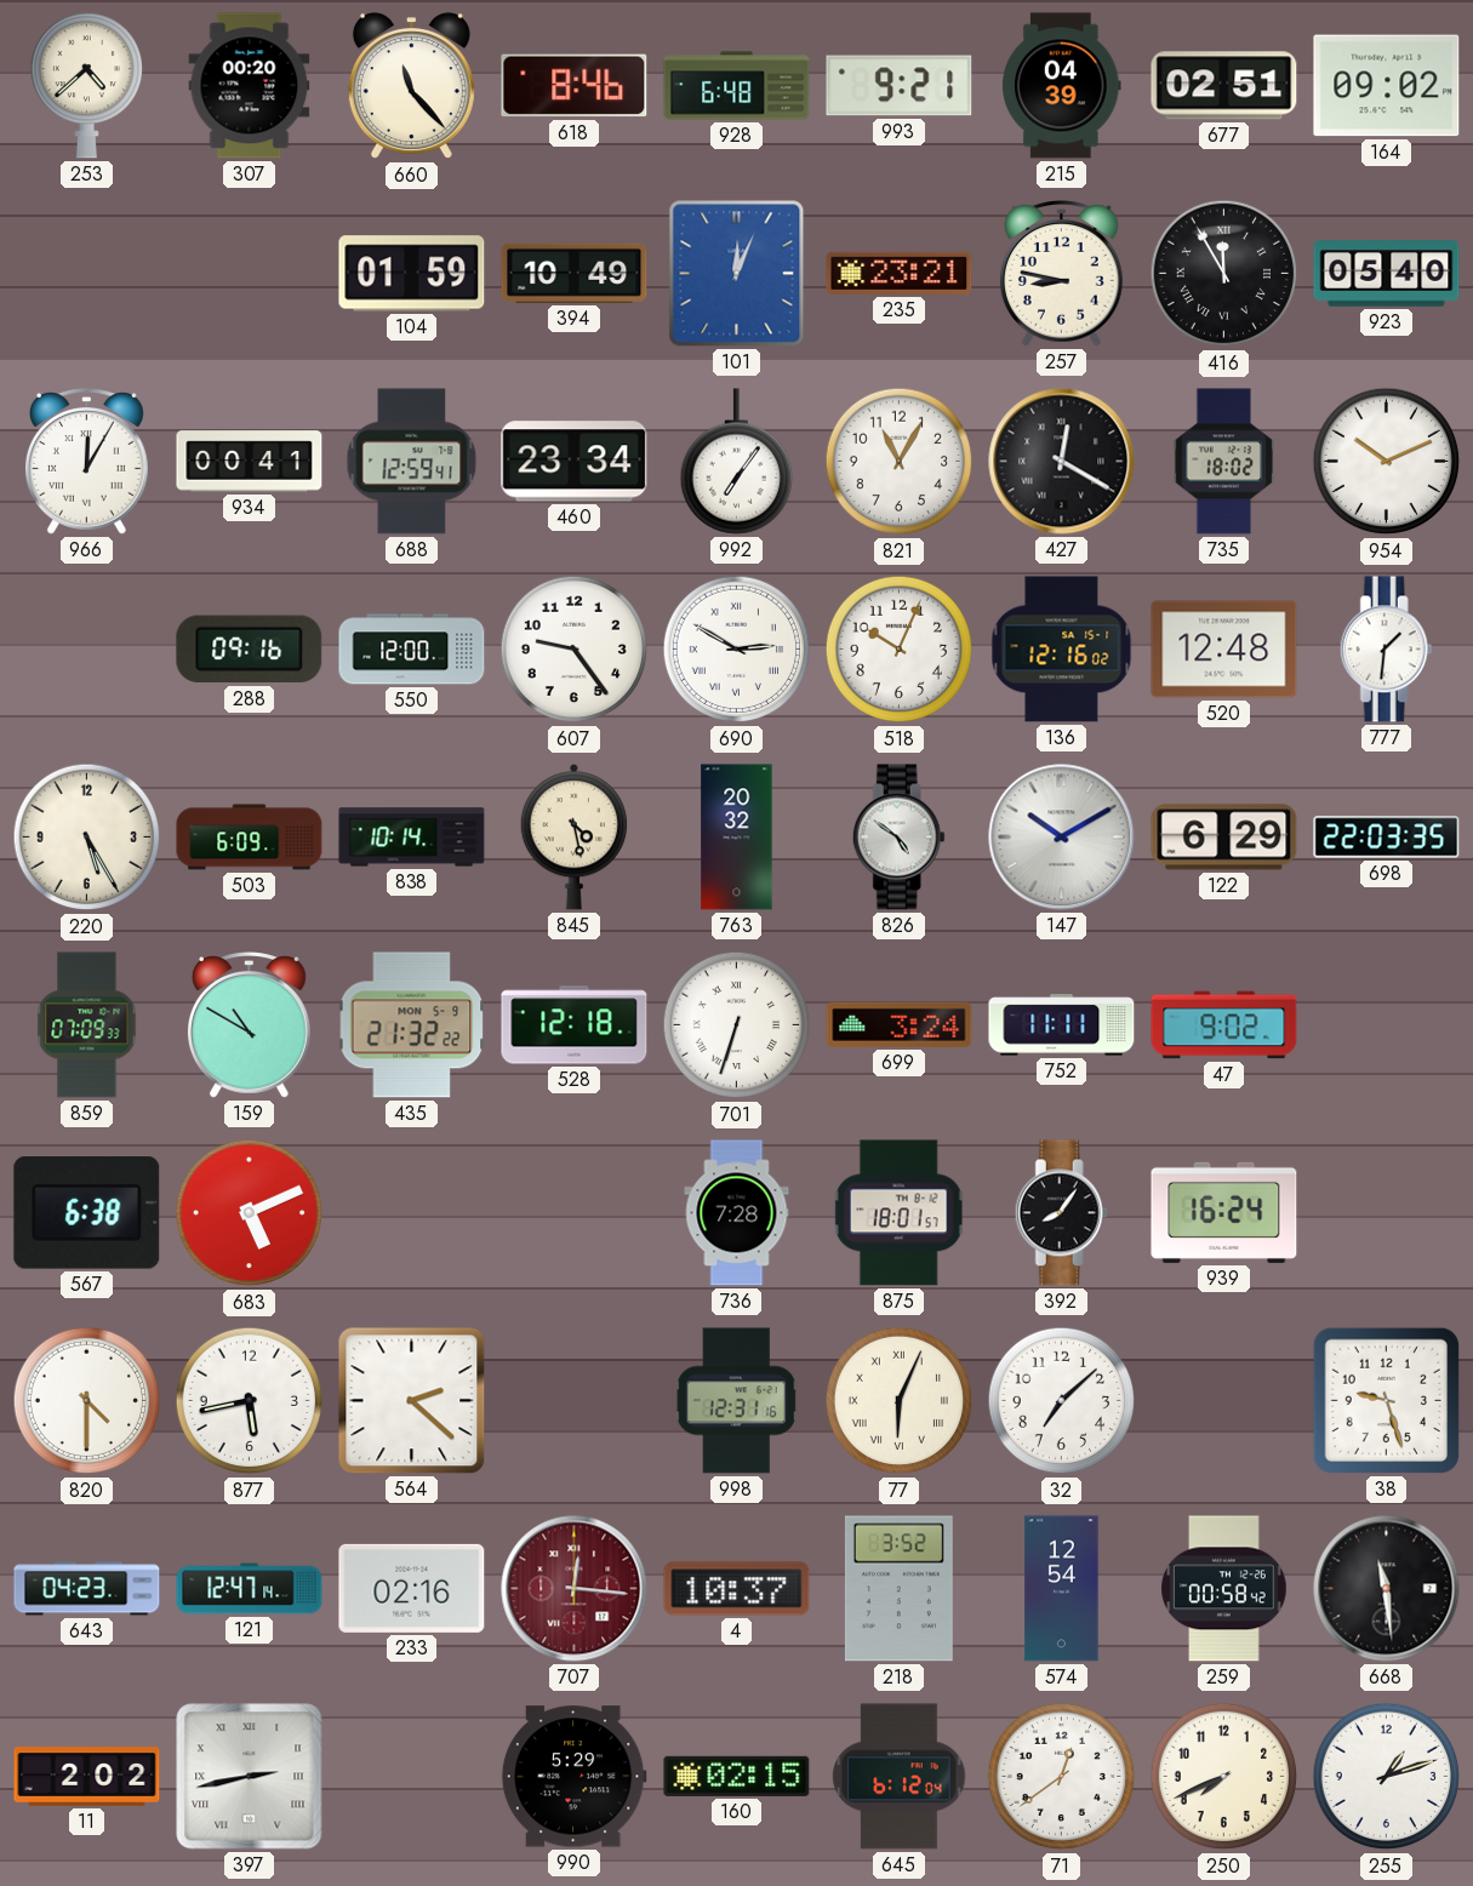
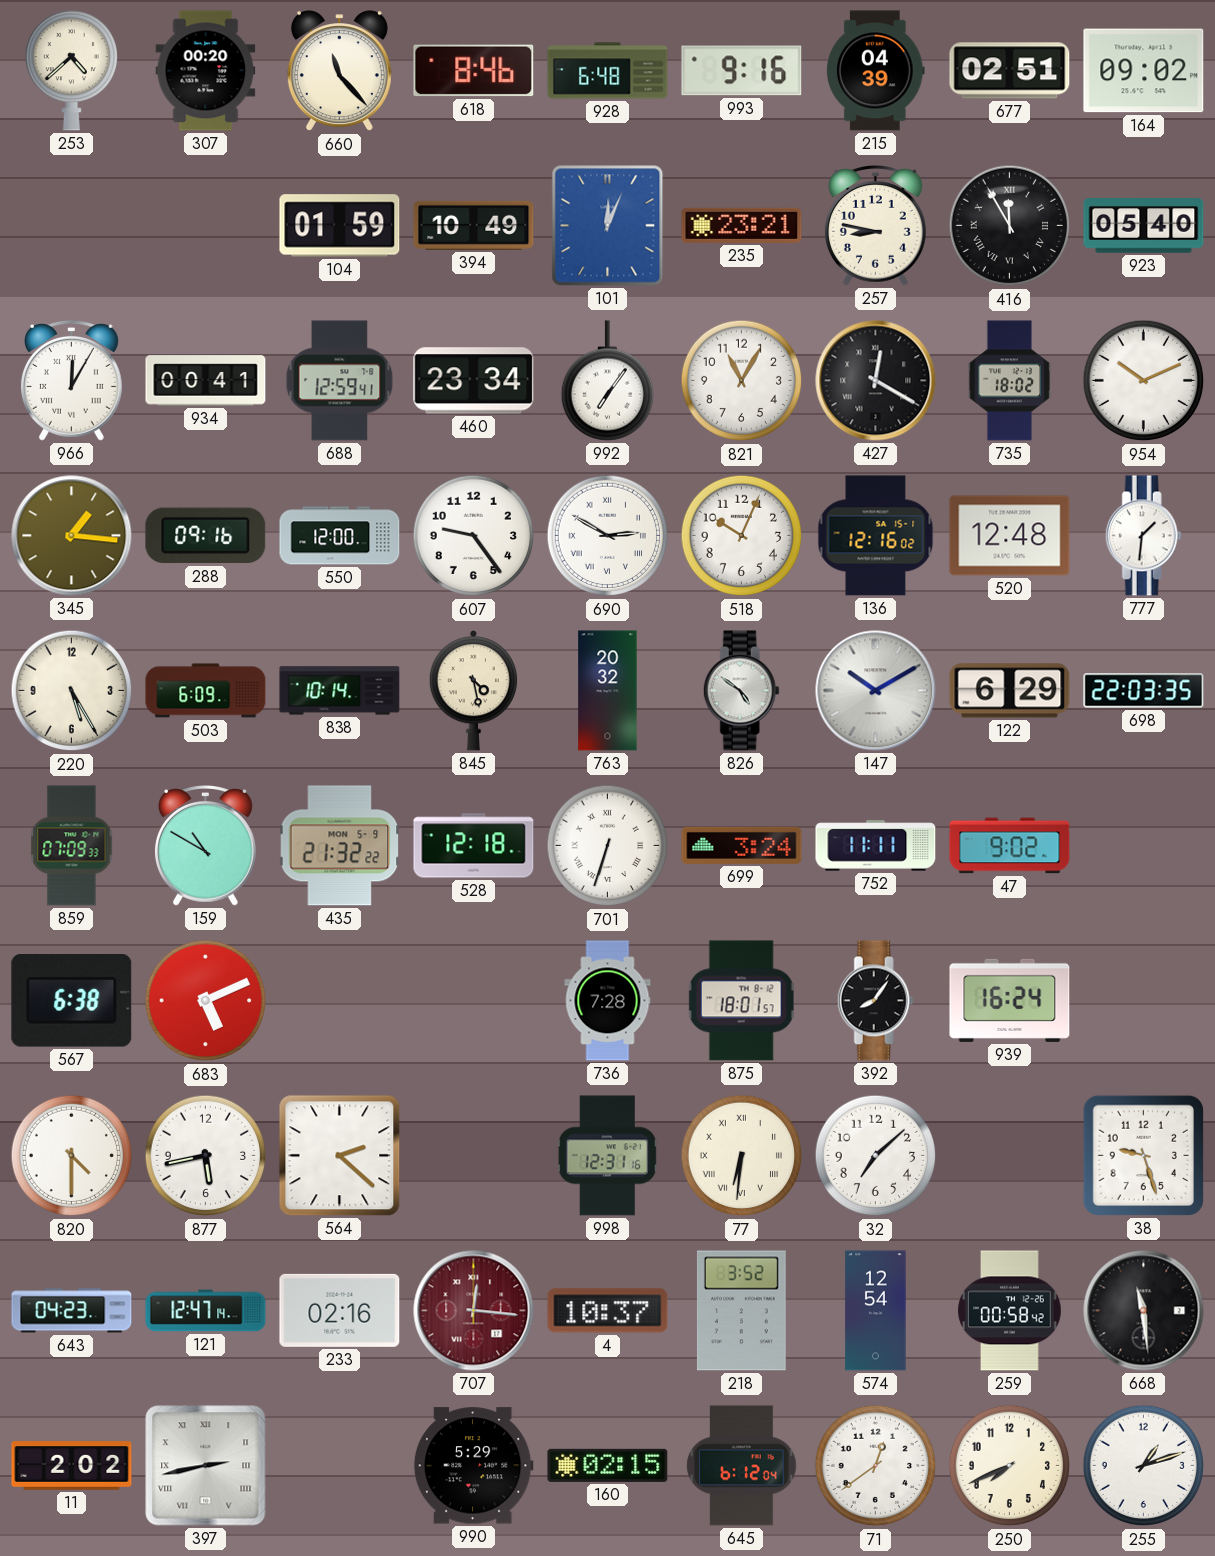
993: 9:21 -> 9:16
345: none -> 1:16
77: 6:04 -> 6:31
